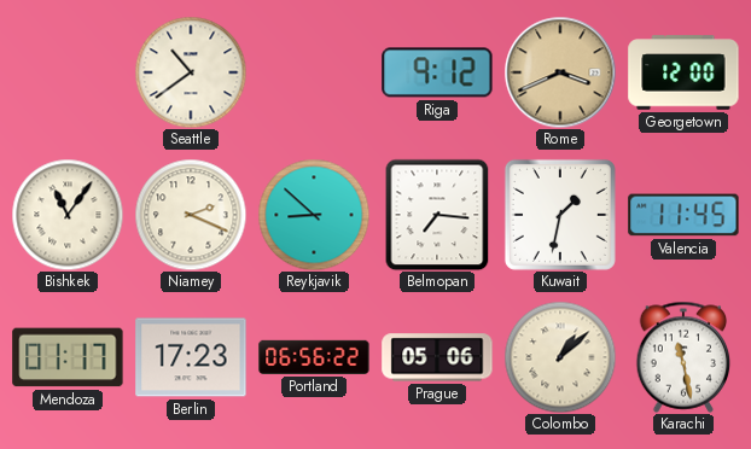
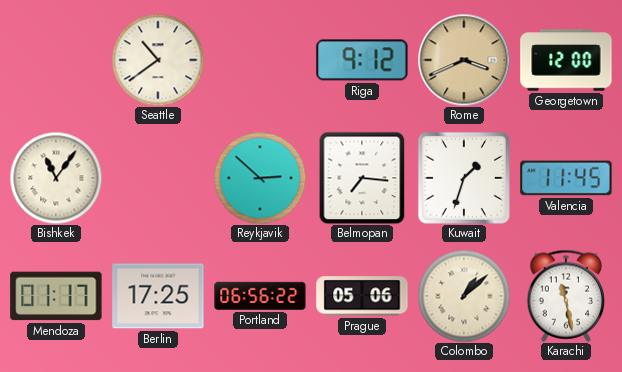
Niamey: 2:19 -> none
Reykjavik: 8:52 -> 2:52
Kuwait: 1:32 -> 1:33
Berlin: 17:23 -> 17:25
